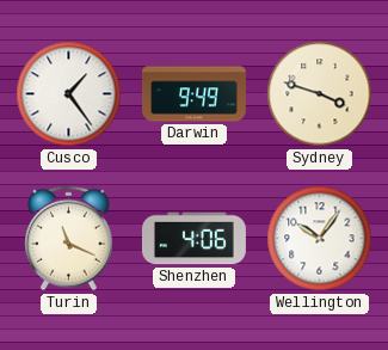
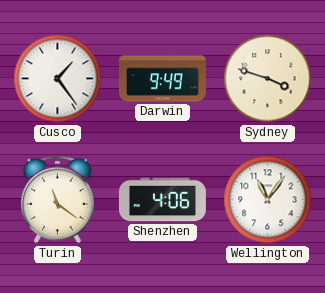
Turin: 11:19 -> 11:21
Wellington: 10:06 -> 11:06
